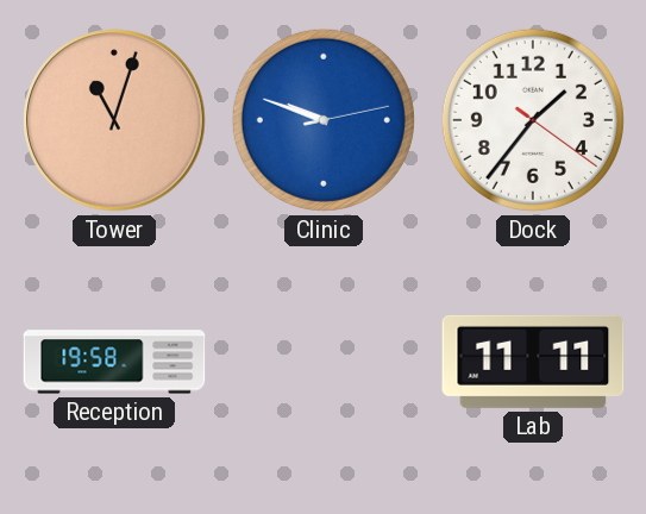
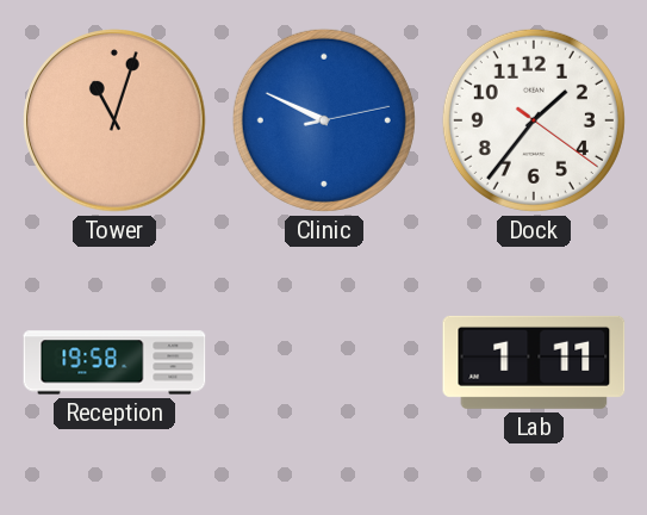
Clinic: 9:48 -> 9:49
Lab: 11:11 -> 1:11
